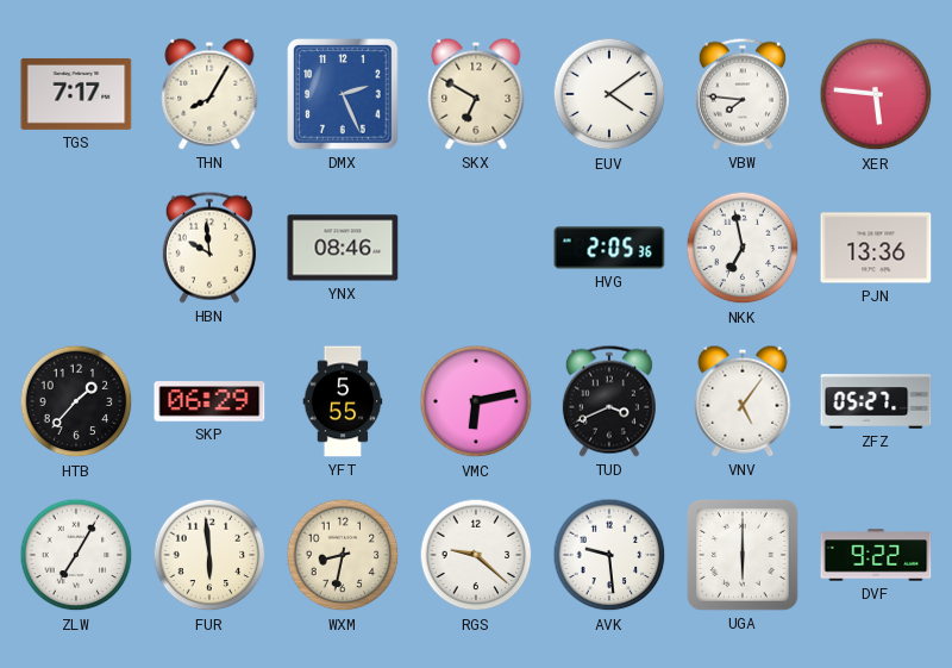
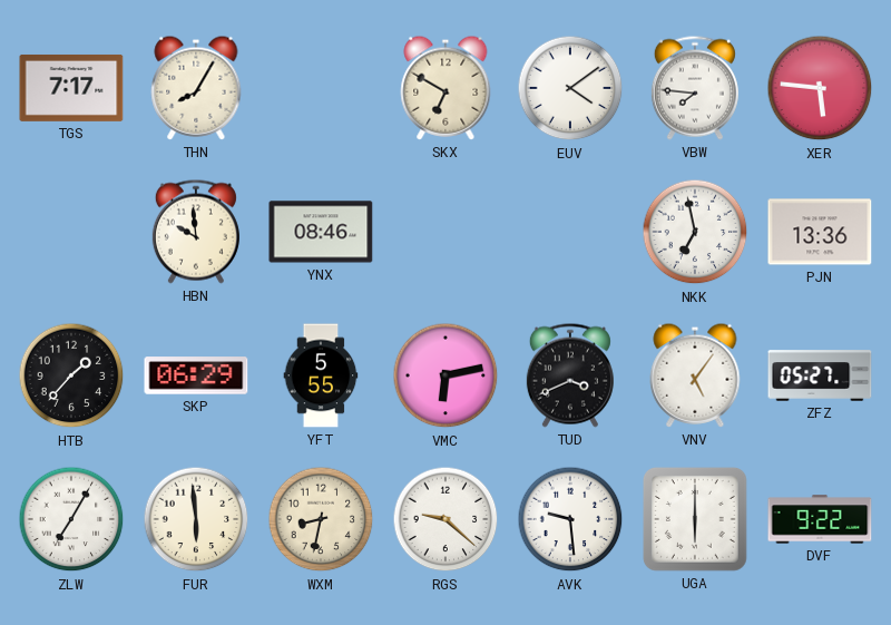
DMX: 2:26 -> none
HVG: 2:05 -> none
